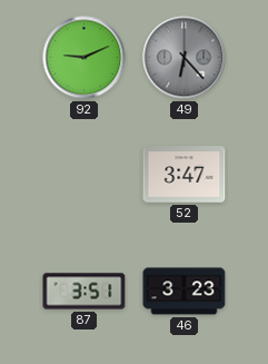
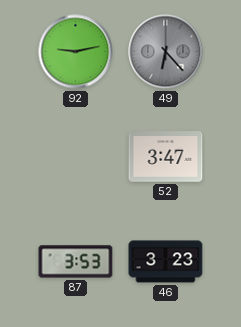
92: 9:11 -> 9:13
87: 3:51 -> 3:53
